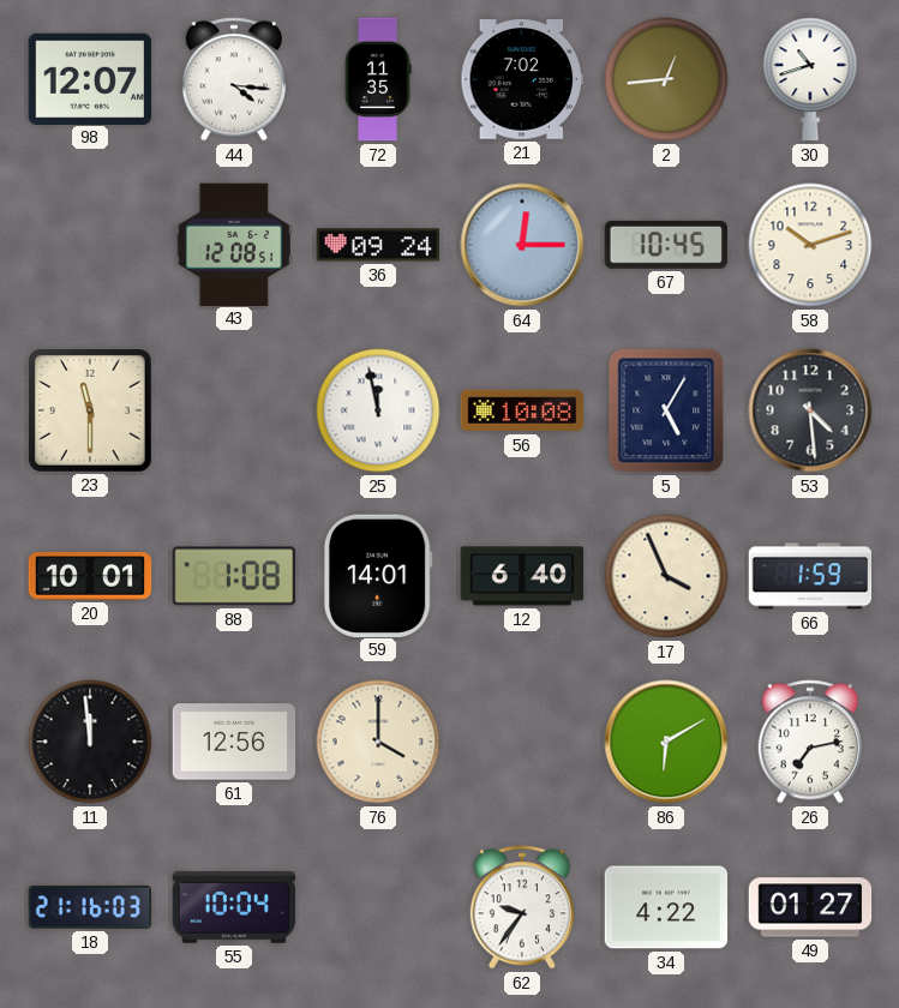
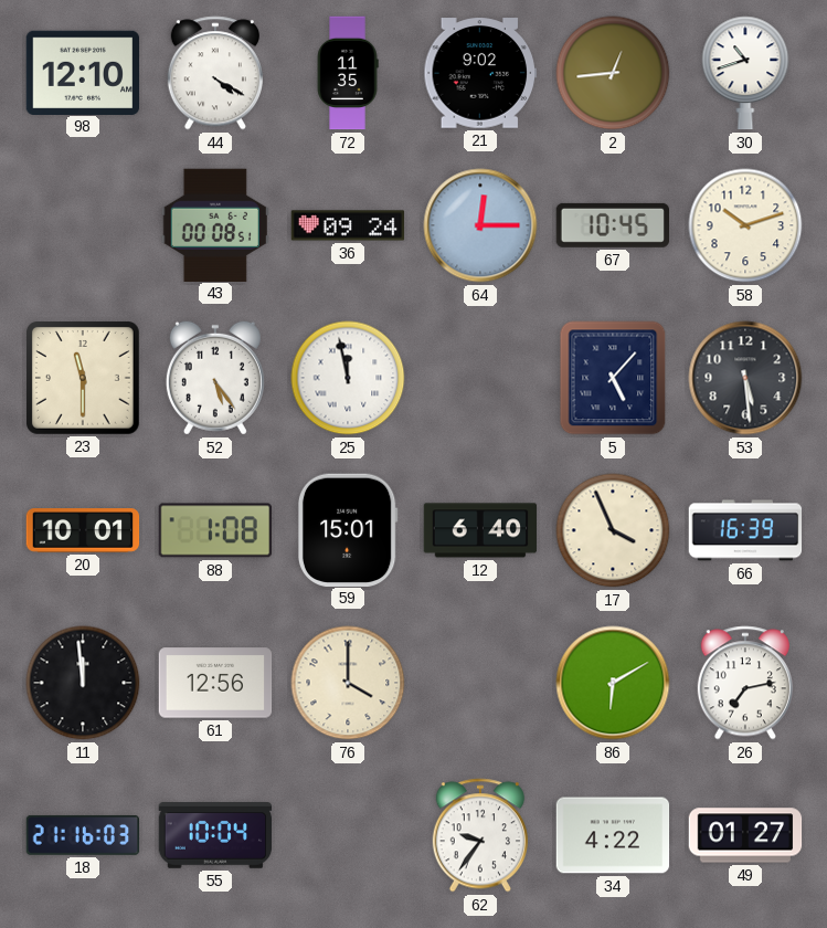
98: 12:07 -> 12:10
44: 4:16 -> 4:20
21: 7:02 -> 9:02
43: 12:08 -> 00:08
52: none -> 5:24
56: 10:08 -> none
5: 5:05 -> 5:07
53: 4:29 -> 5:29
59: 14:01 -> 15:01
66: 1:59 -> 16:39
